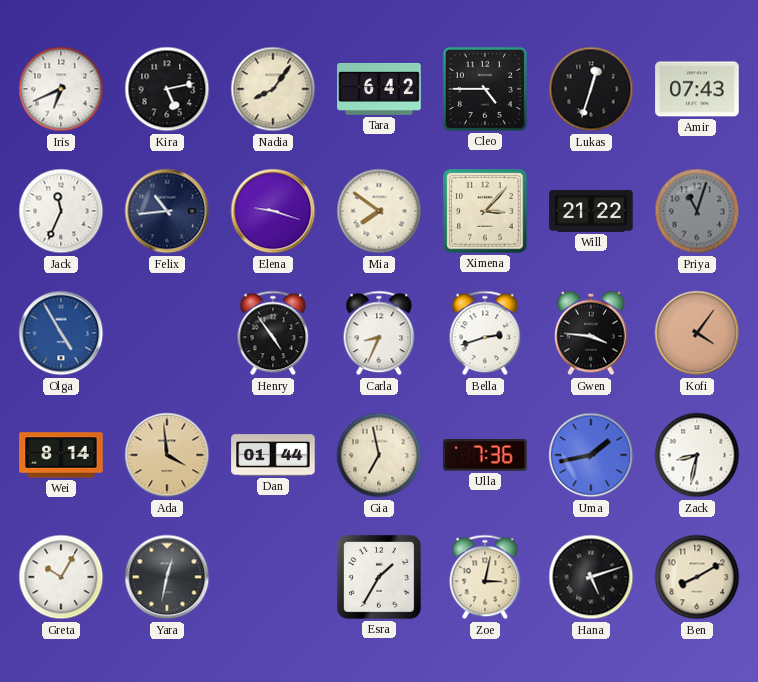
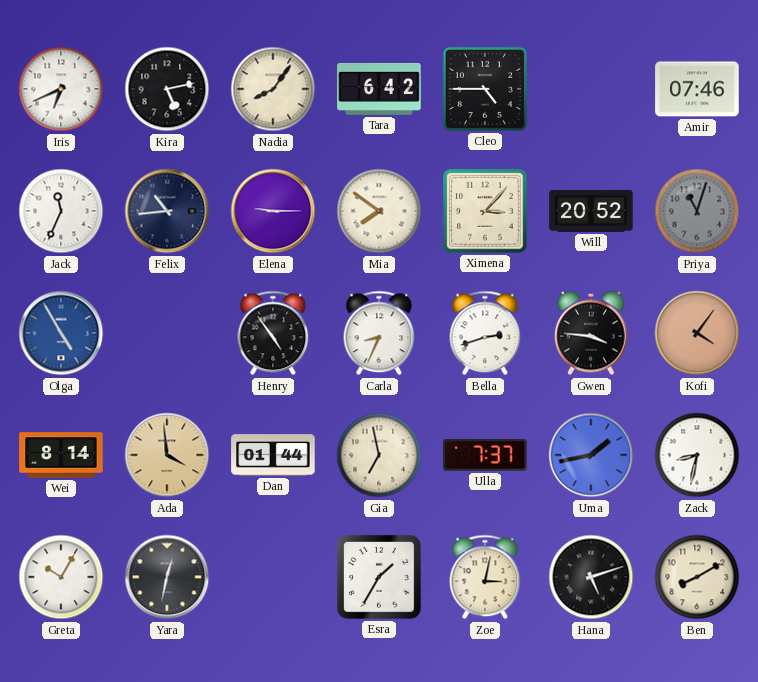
Lukas: 12:33 -> none
Amir: 07:43 -> 07:46
Elena: 9:18 -> 9:15
Will: 21:22 -> 20:52
Ulla: 7:36 -> 7:37
